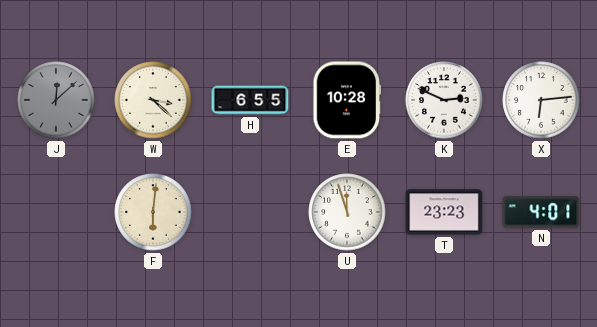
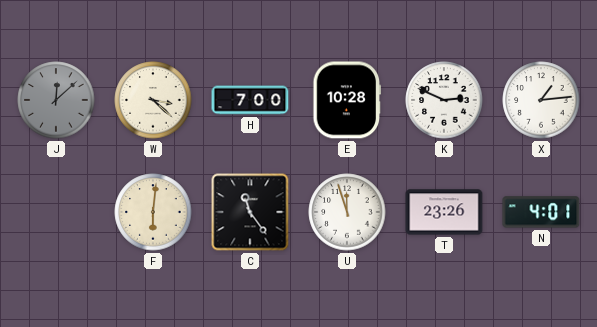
H: 6:55 -> 7:00
X: 6:14 -> 1:14
C: none -> 11:24
T: 23:23 -> 23:26
